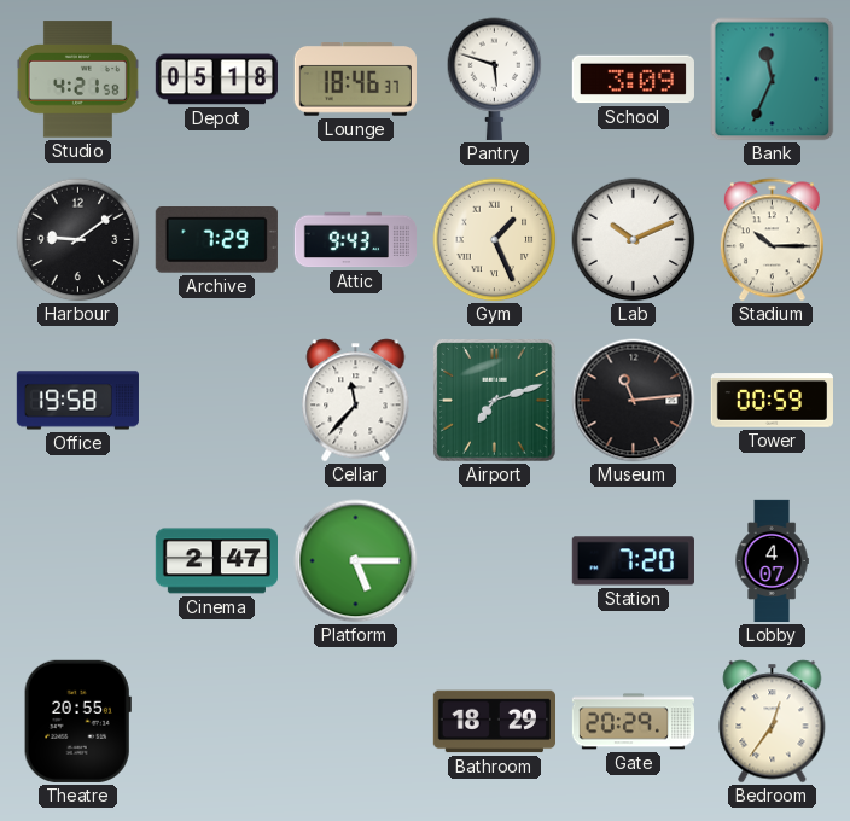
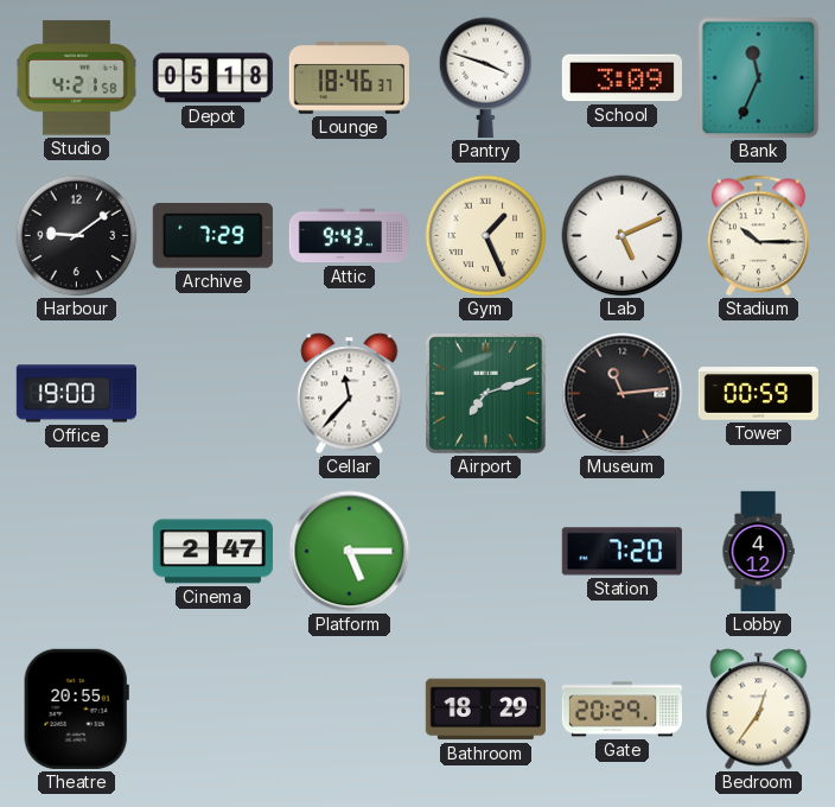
Pantry: 5:48 -> 3:48
Lab: 10:11 -> 5:11
Office: 19:58 -> 19:00
Lobby: 4:07 -> 4:12
